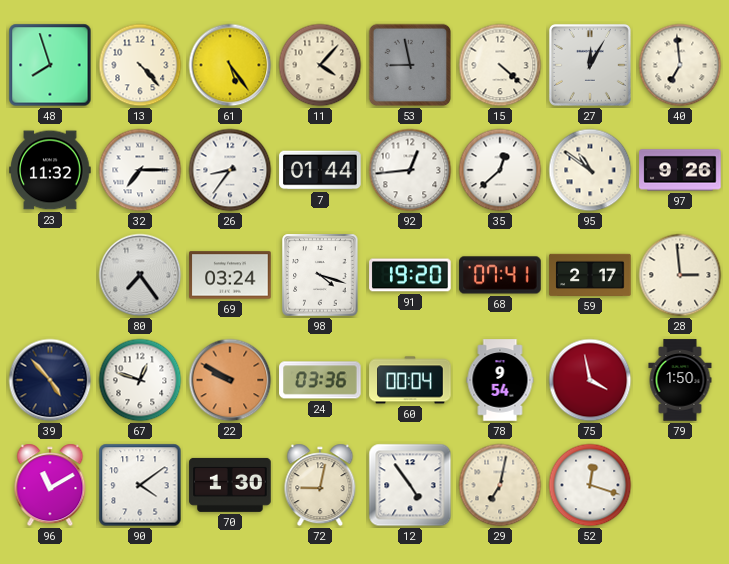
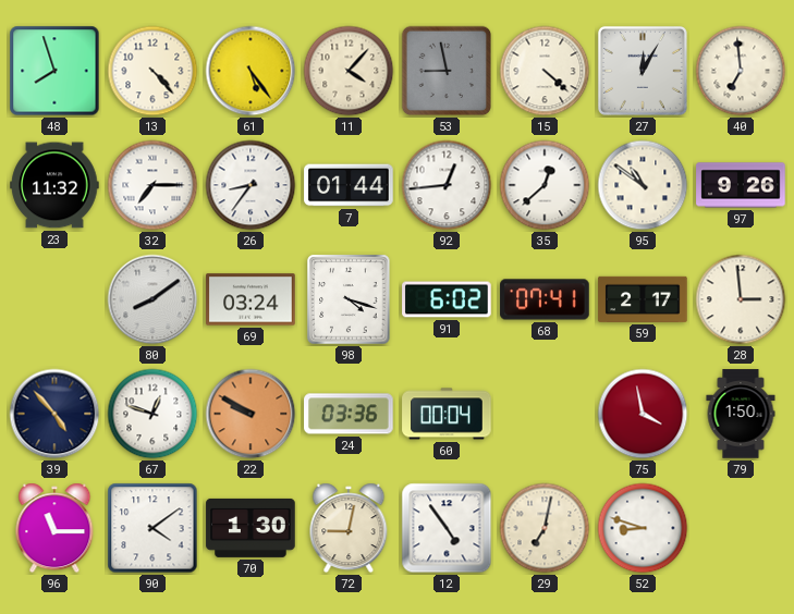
80: 7:24 -> 8:09
91: 19:20 -> 6:02
78: 9:54 -> none
96: 11:10 -> 11:15
52: 12:18 -> 8:48
